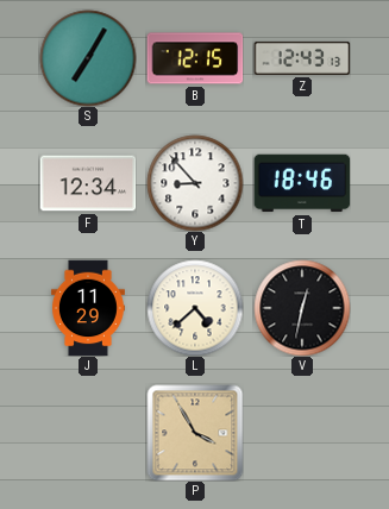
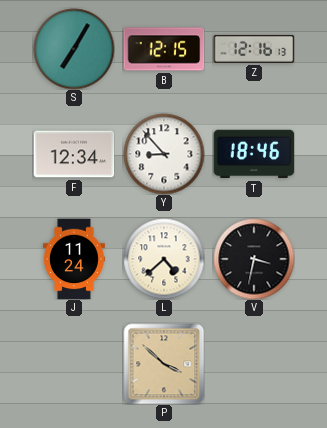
Z: 12:43 -> 12:16
J: 11:29 -> 11:24
V: 12:32 -> 3:32
P: 3:55 -> 3:52
